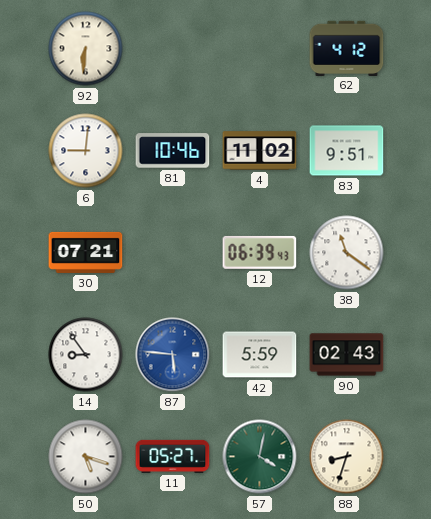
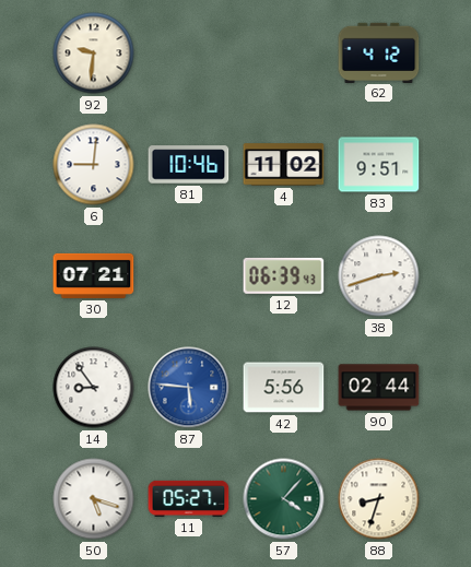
92: 6:31 -> 9:31
38: 11:21 -> 2:42
42: 5:59 -> 5:56
90: 02:43 -> 02:44
57: 4:02 -> 4:07
